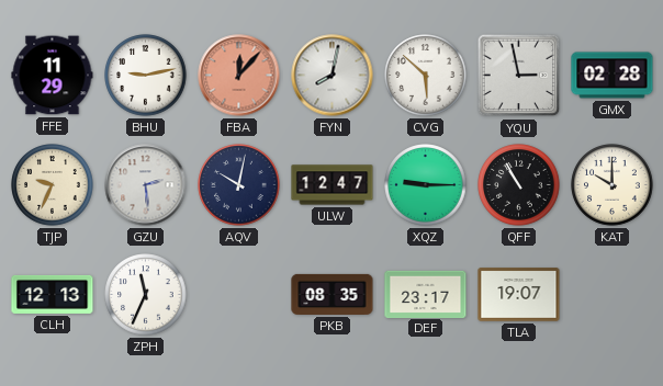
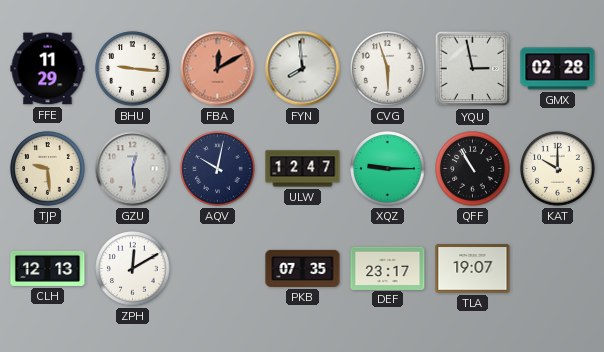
BHU: 9:13 -> 9:16
FBA: 12:07 -> 12:10
FYN: 8:02 -> 7:59
CVG: 5:52 -> 5:57
TJP: 9:34 -> 9:29
GZU: 2:29 -> 12:29
ZPH: 11:34 -> 12:10
PKB: 08:35 -> 07:35
